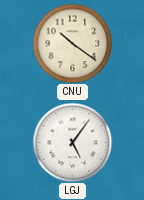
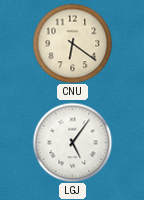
CNU: 10:21 -> 6:21
